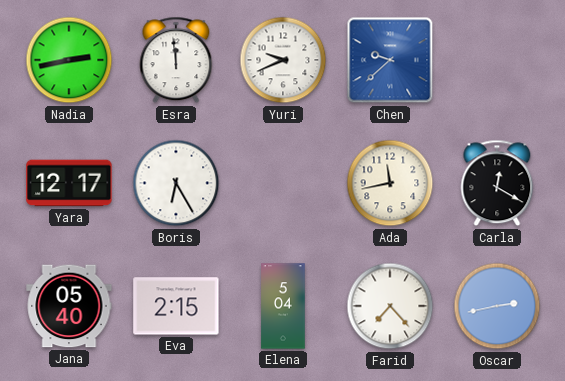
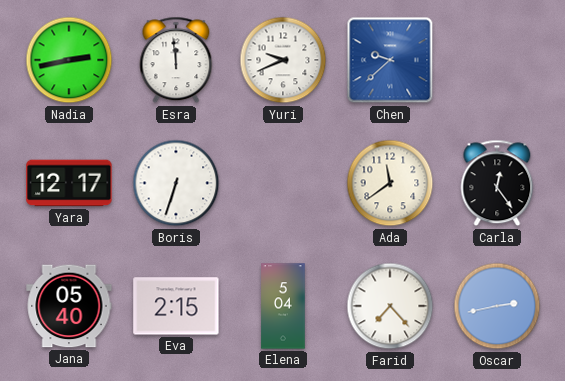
Boris: 6:25 -> 6:33
Ada: 11:43 -> 11:39
Carla: 12:20 -> 12:24
